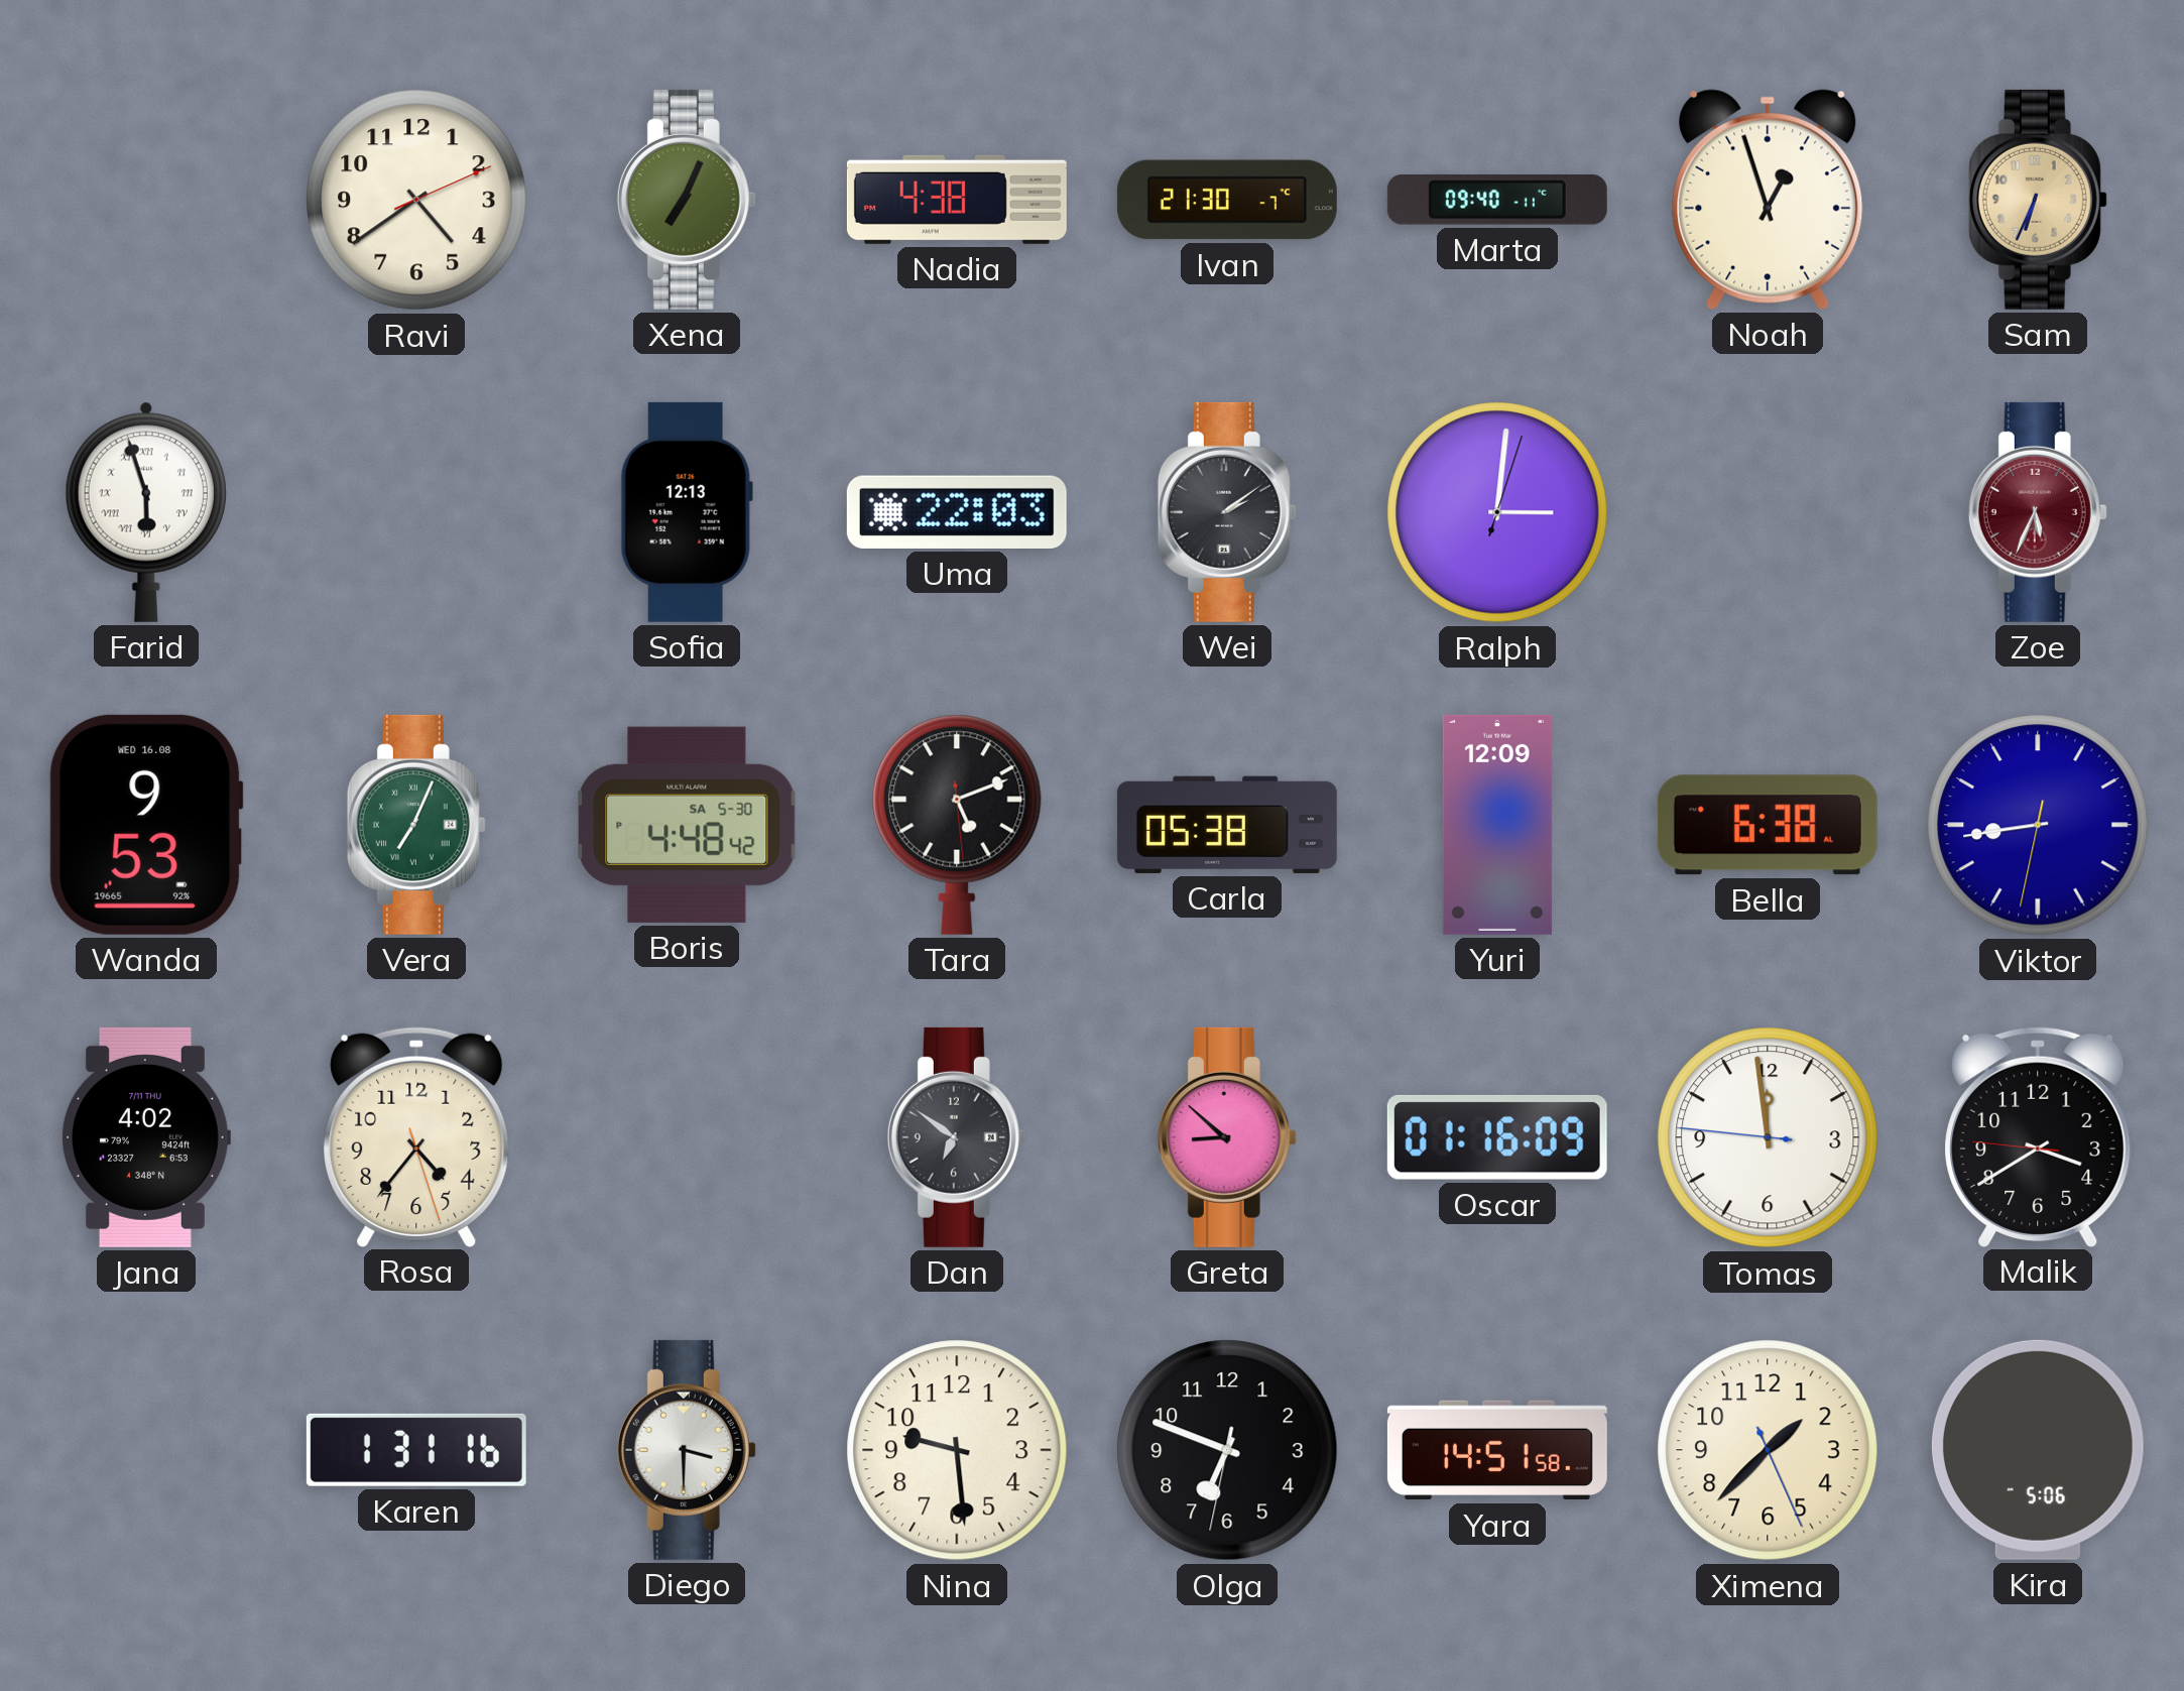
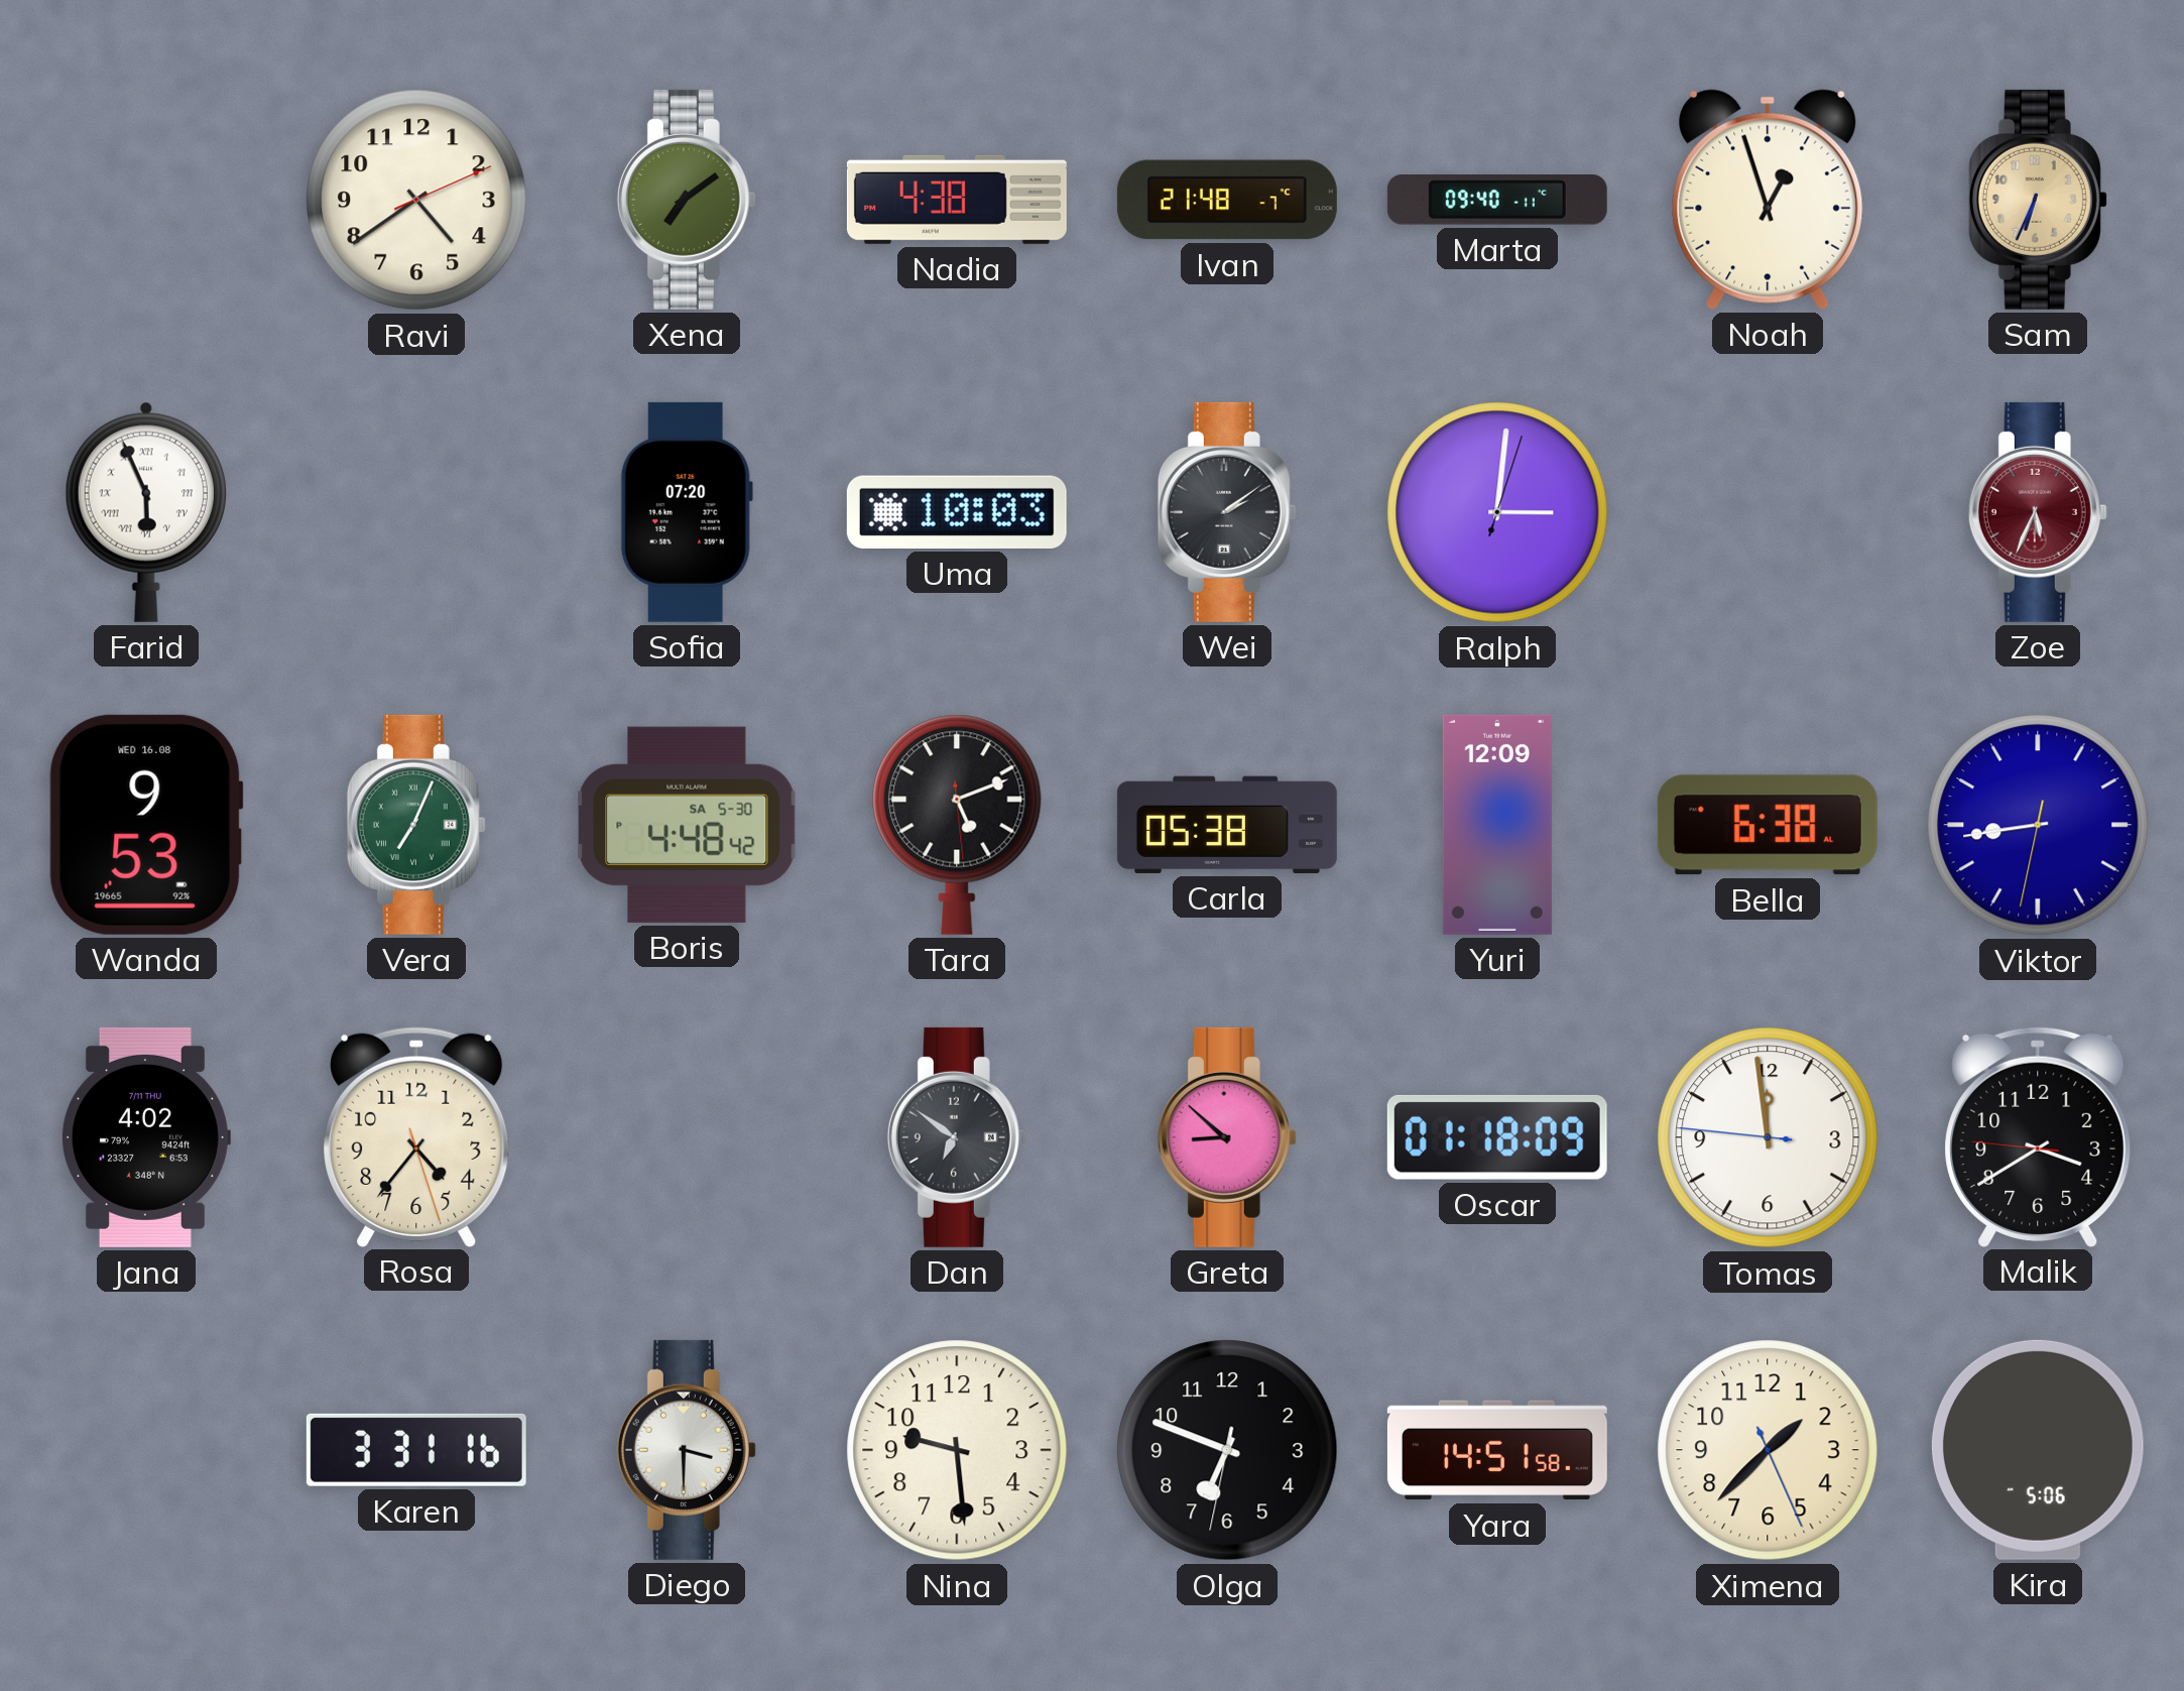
Xena: 7:04 -> 7:09
Ivan: 21:30 -> 21:48
Farid: 5:57 -> 5:56
Sofia: 12:13 -> 07:20
Uma: 22:03 -> 10:03
Oscar: 01:16 -> 01:18
Karen: 1:31 -> 3:31
